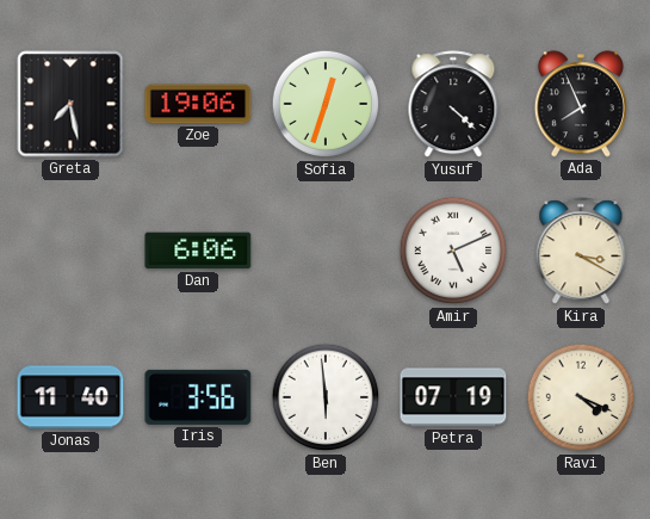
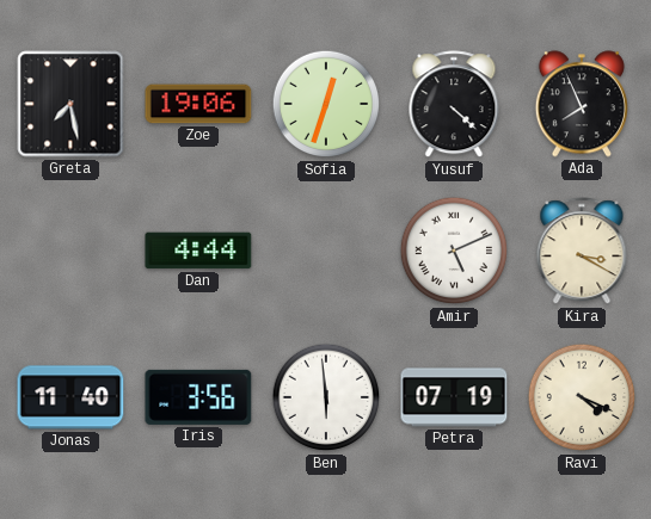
Dan: 6:06 -> 4:44
